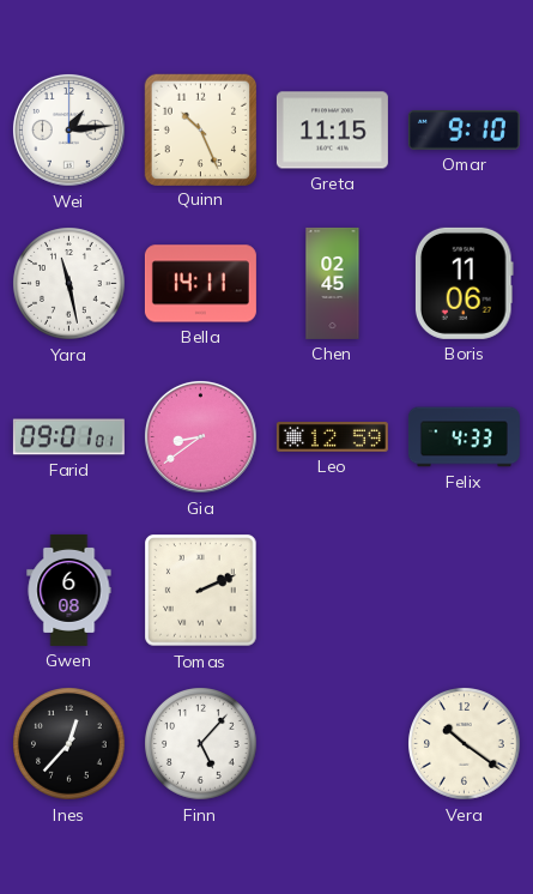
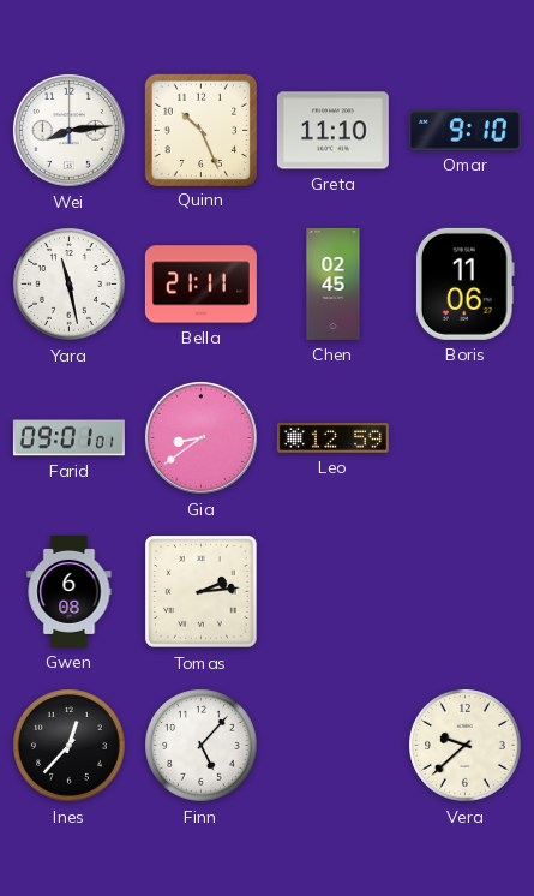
Wei: 1:14 -> 8:14
Greta: 11:15 -> 11:10
Bella: 14:11 -> 21:11
Felix: 4:33 -> none
Tomas: 2:11 -> 2:14
Vera: 10:21 -> 9:38
